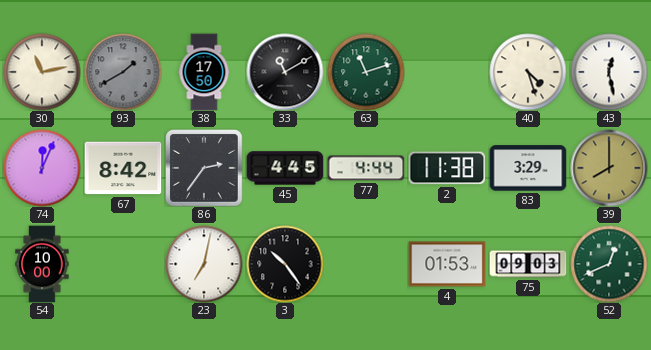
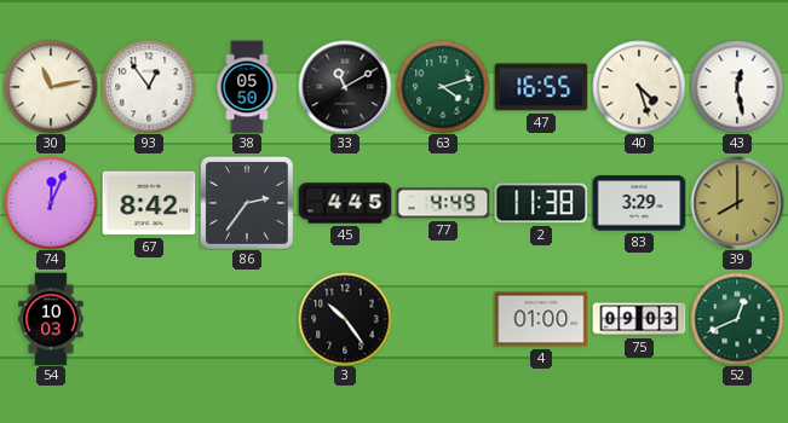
93: 1:40 -> 12:54
93 dial: grey -> white
38: 17:50 -> 05:50
63: 11:12 -> 4:12
47: none -> 16:55
77: 4:44 -> 4:49
54: 10:00 -> 10:03
23: 7:02 -> none
4: 01:53 -> 01:00
